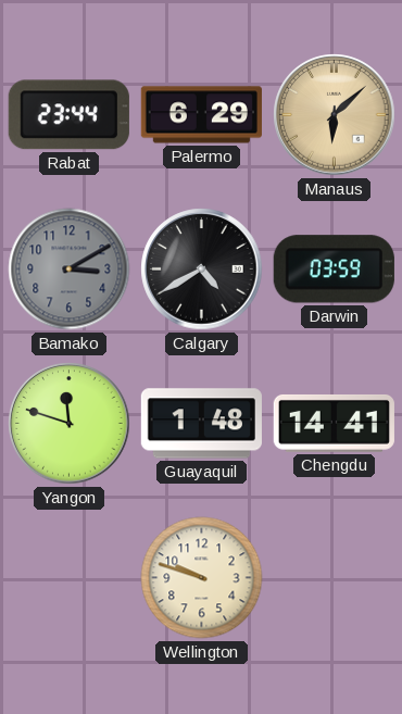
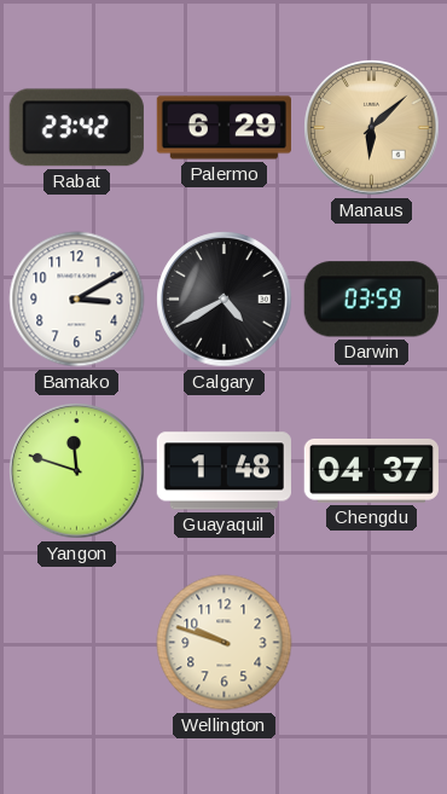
Rabat: 23:44 -> 23:42
Bamako dial: grey -> white
Chengdu: 14:41 -> 04:37
